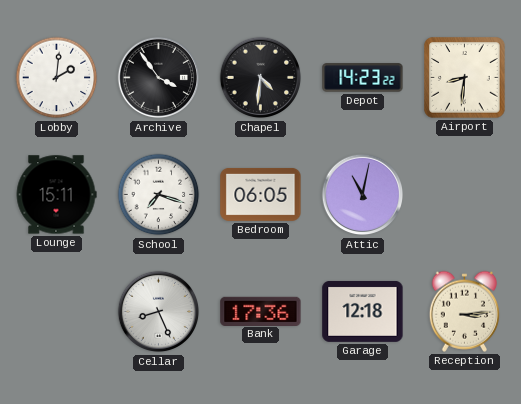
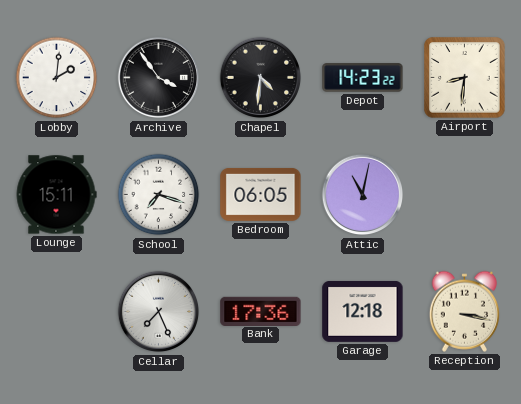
Cellar: 8:26 -> 7:26
Reception: 3:14 -> 3:17
